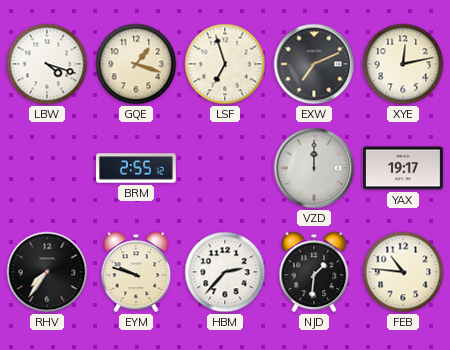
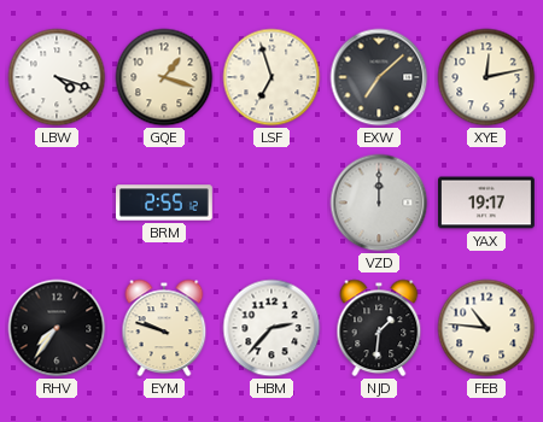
EXW: 7:11 -> 7:08
